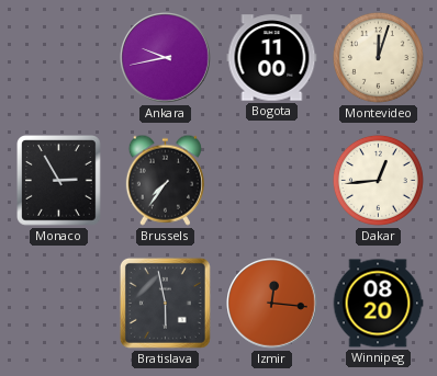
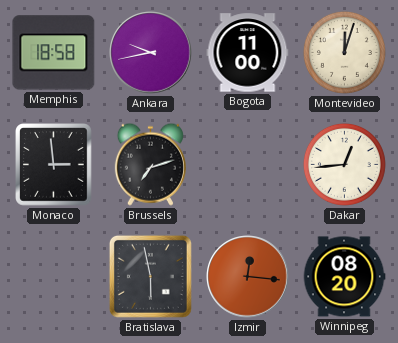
Memphis: none -> 18:58
Monaco: 2:55 -> 2:59
Brussels: 7:36 -> 7:12
